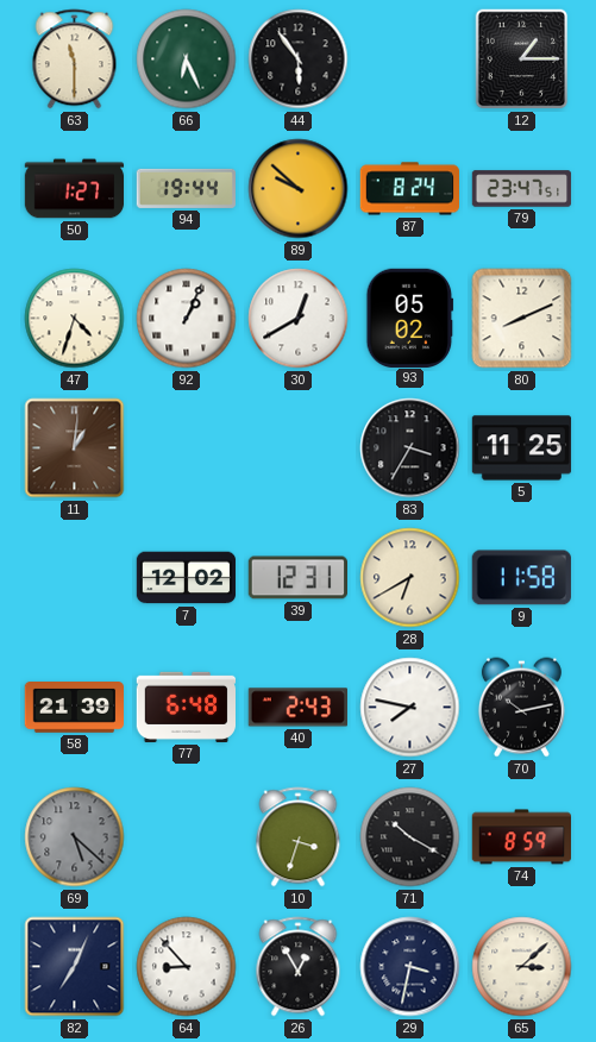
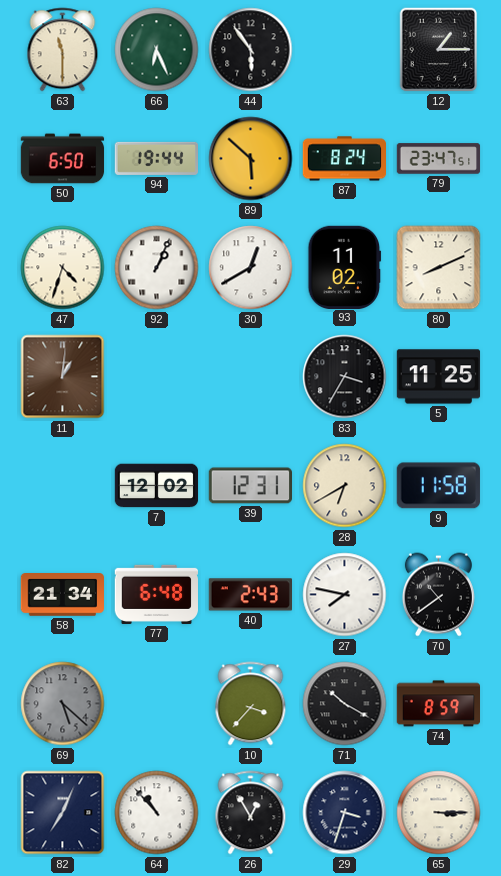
50: 1:27 -> 6:50
89: 9:52 -> 5:52
93: 05:02 -> 11:02
58: 21:39 -> 21:34
70: 10:13 -> 10:39
10: 3:33 -> 3:37
64: 8:53 -> 10:53
29: 3:32 -> 3:33
65: 3:08 -> 3:15
